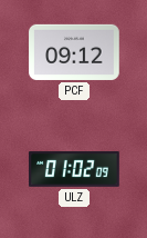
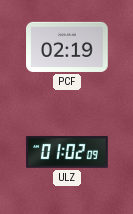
PCF: 09:12 -> 02:19
